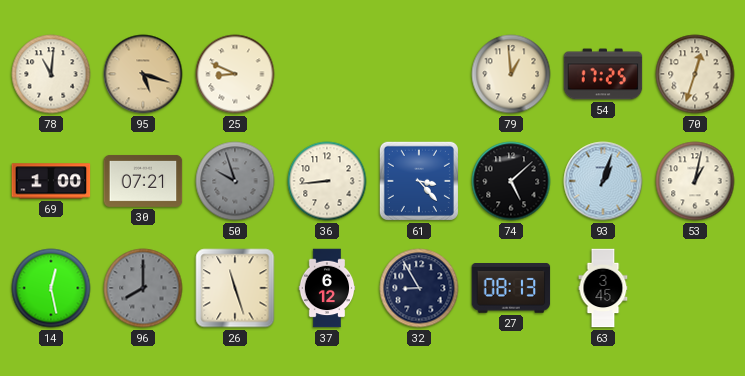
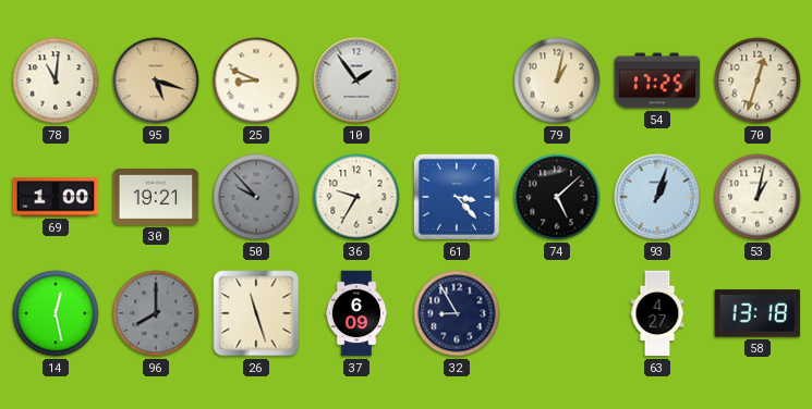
10: none -> 1:54
79: 12:59 -> 1:02
30: 07:21 -> 19:21
50: 9:57 -> 9:53
36: 8:44 -> 9:35
37: 6:12 -> 6:09
27: 08:13 -> none
63: 3:45 -> 4:27
58: none -> 13:18
